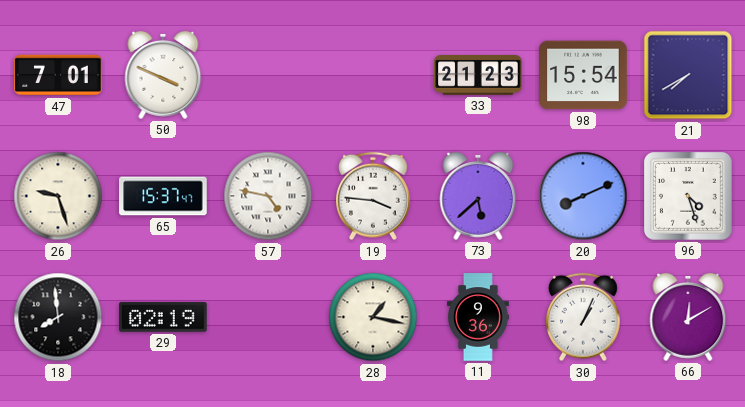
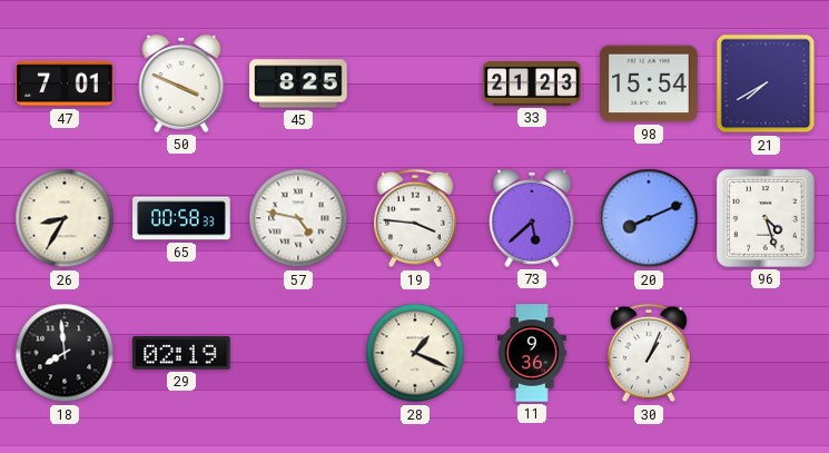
45: none -> 8:25
26: 9:27 -> 8:35
65: 15:37 -> 00:58
28: 1:17 -> 1:19
66: 12:10 -> none
